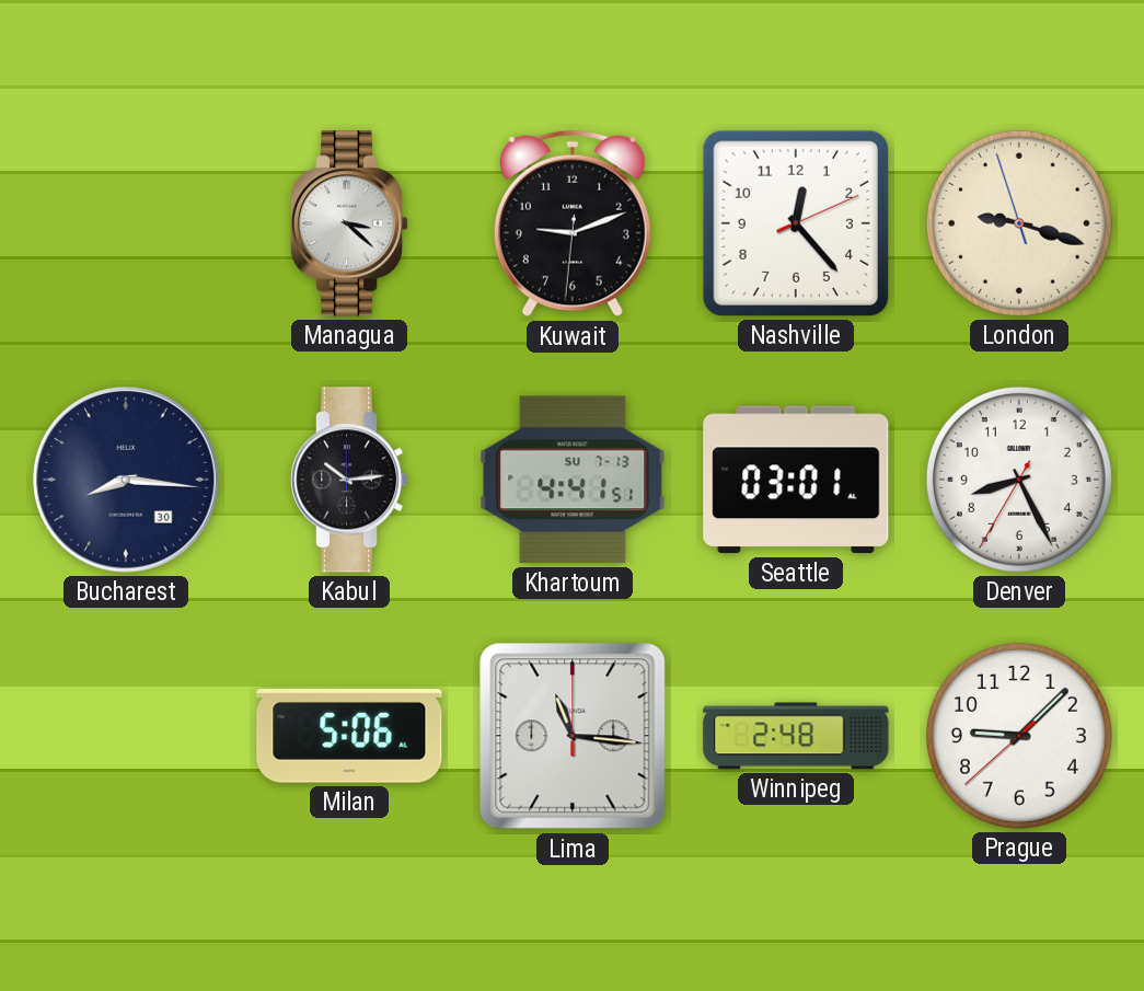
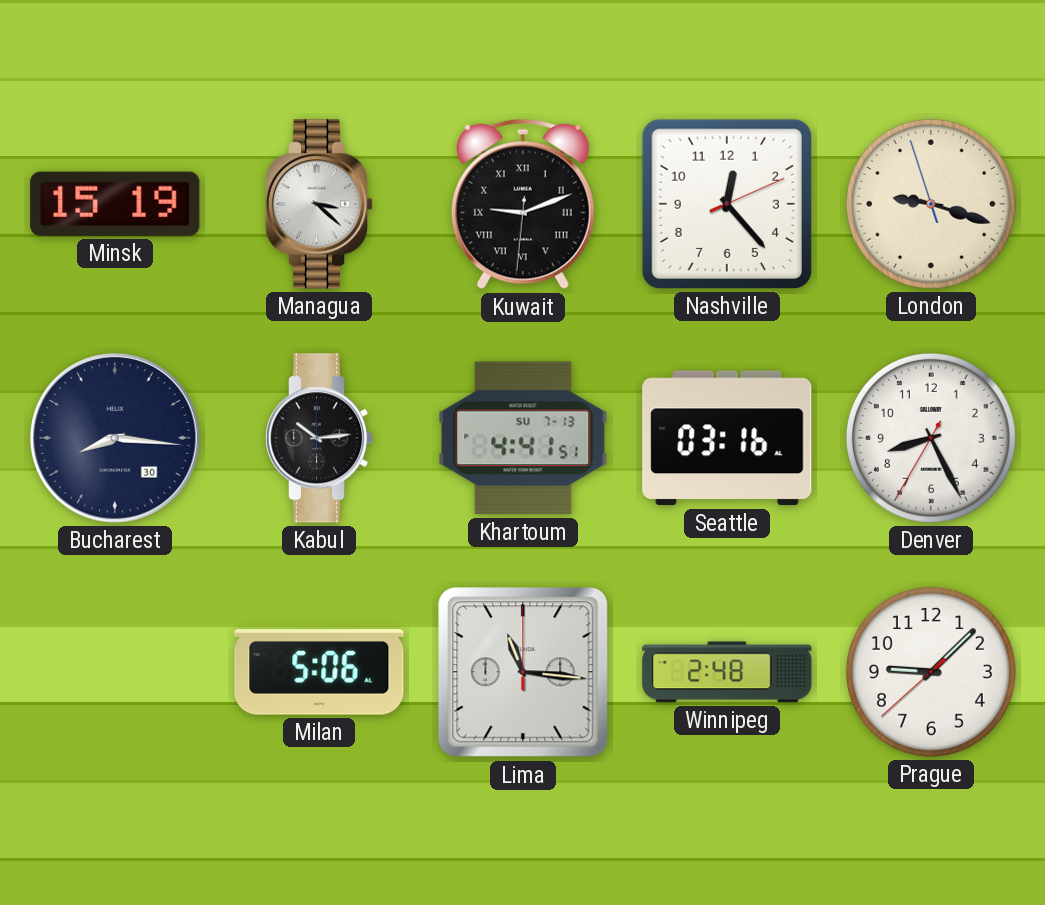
Minsk: none -> 15:19
Kuwait numerals: Arabic -> Roman
Seattle: 03:01 -> 03:16
